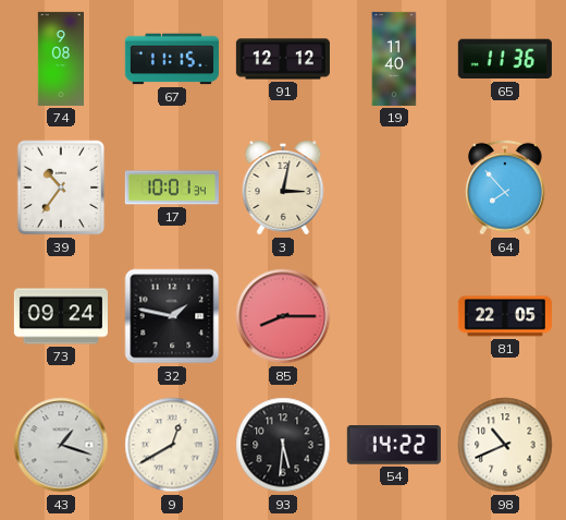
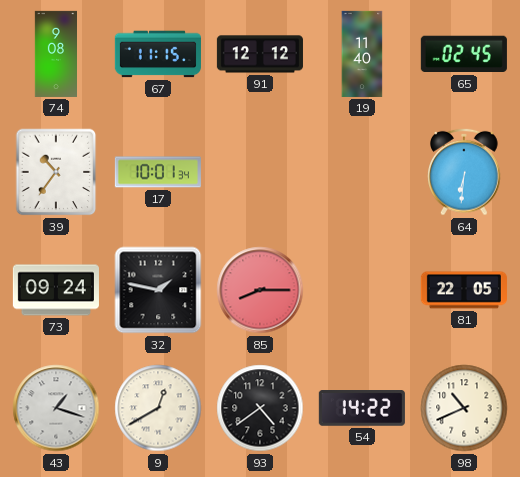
65: 11:36 -> 02:45
3: 3:02 -> none
64: 7:53 -> 6:31
93: 5:31 -> 4:39
